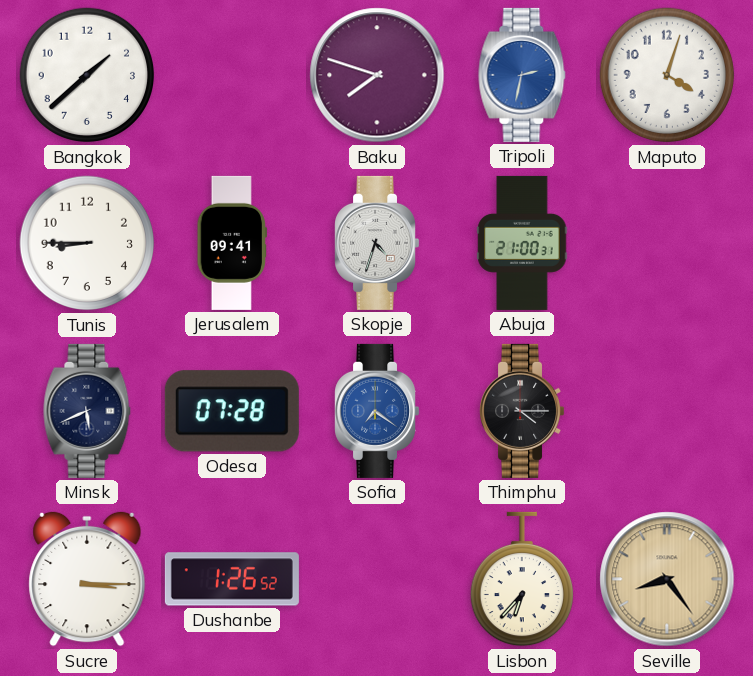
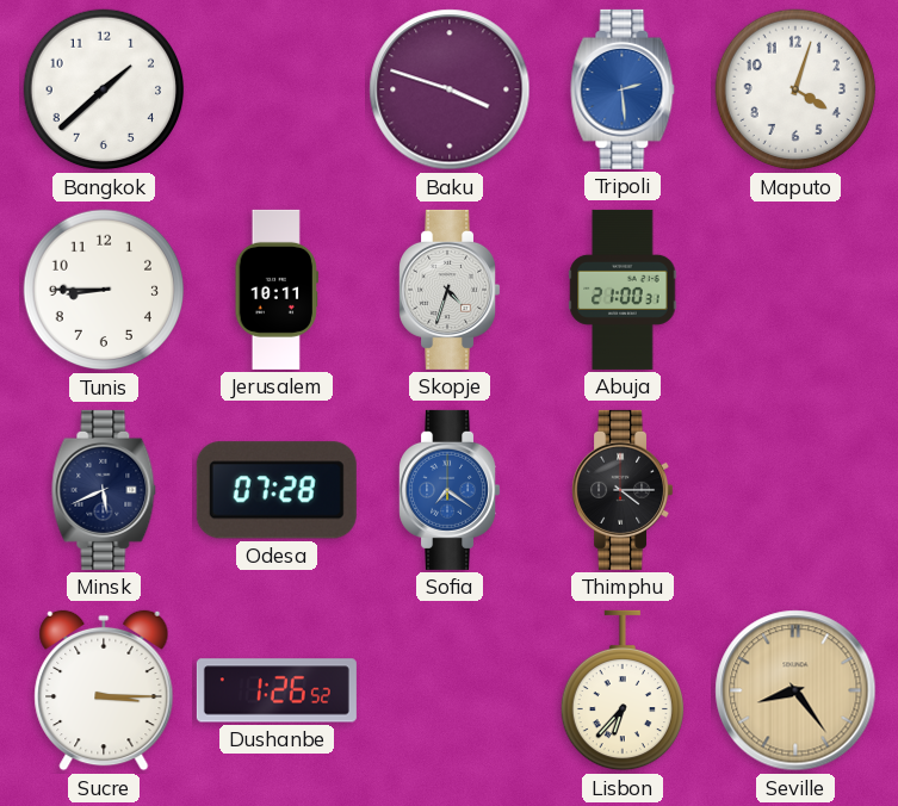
Baku: 7:48 -> 3:48
Tripoli: 2:32 -> 2:29
Jerusalem: 09:41 -> 10:11
